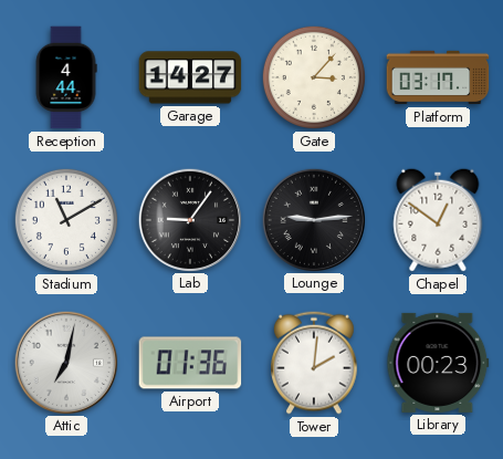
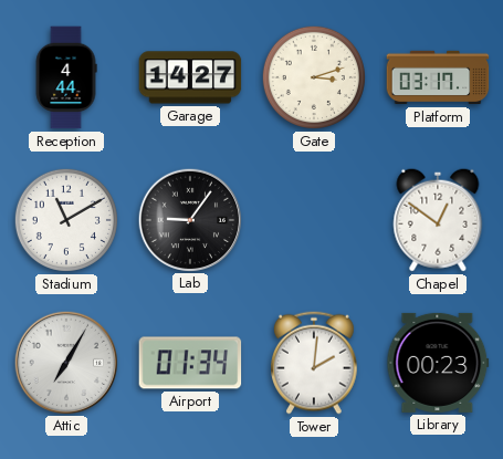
Gate: 3:07 -> 3:12
Lounge: 9:14 -> none
Attic: 7:02 -> 7:05
Airport: 01:36 -> 01:34
